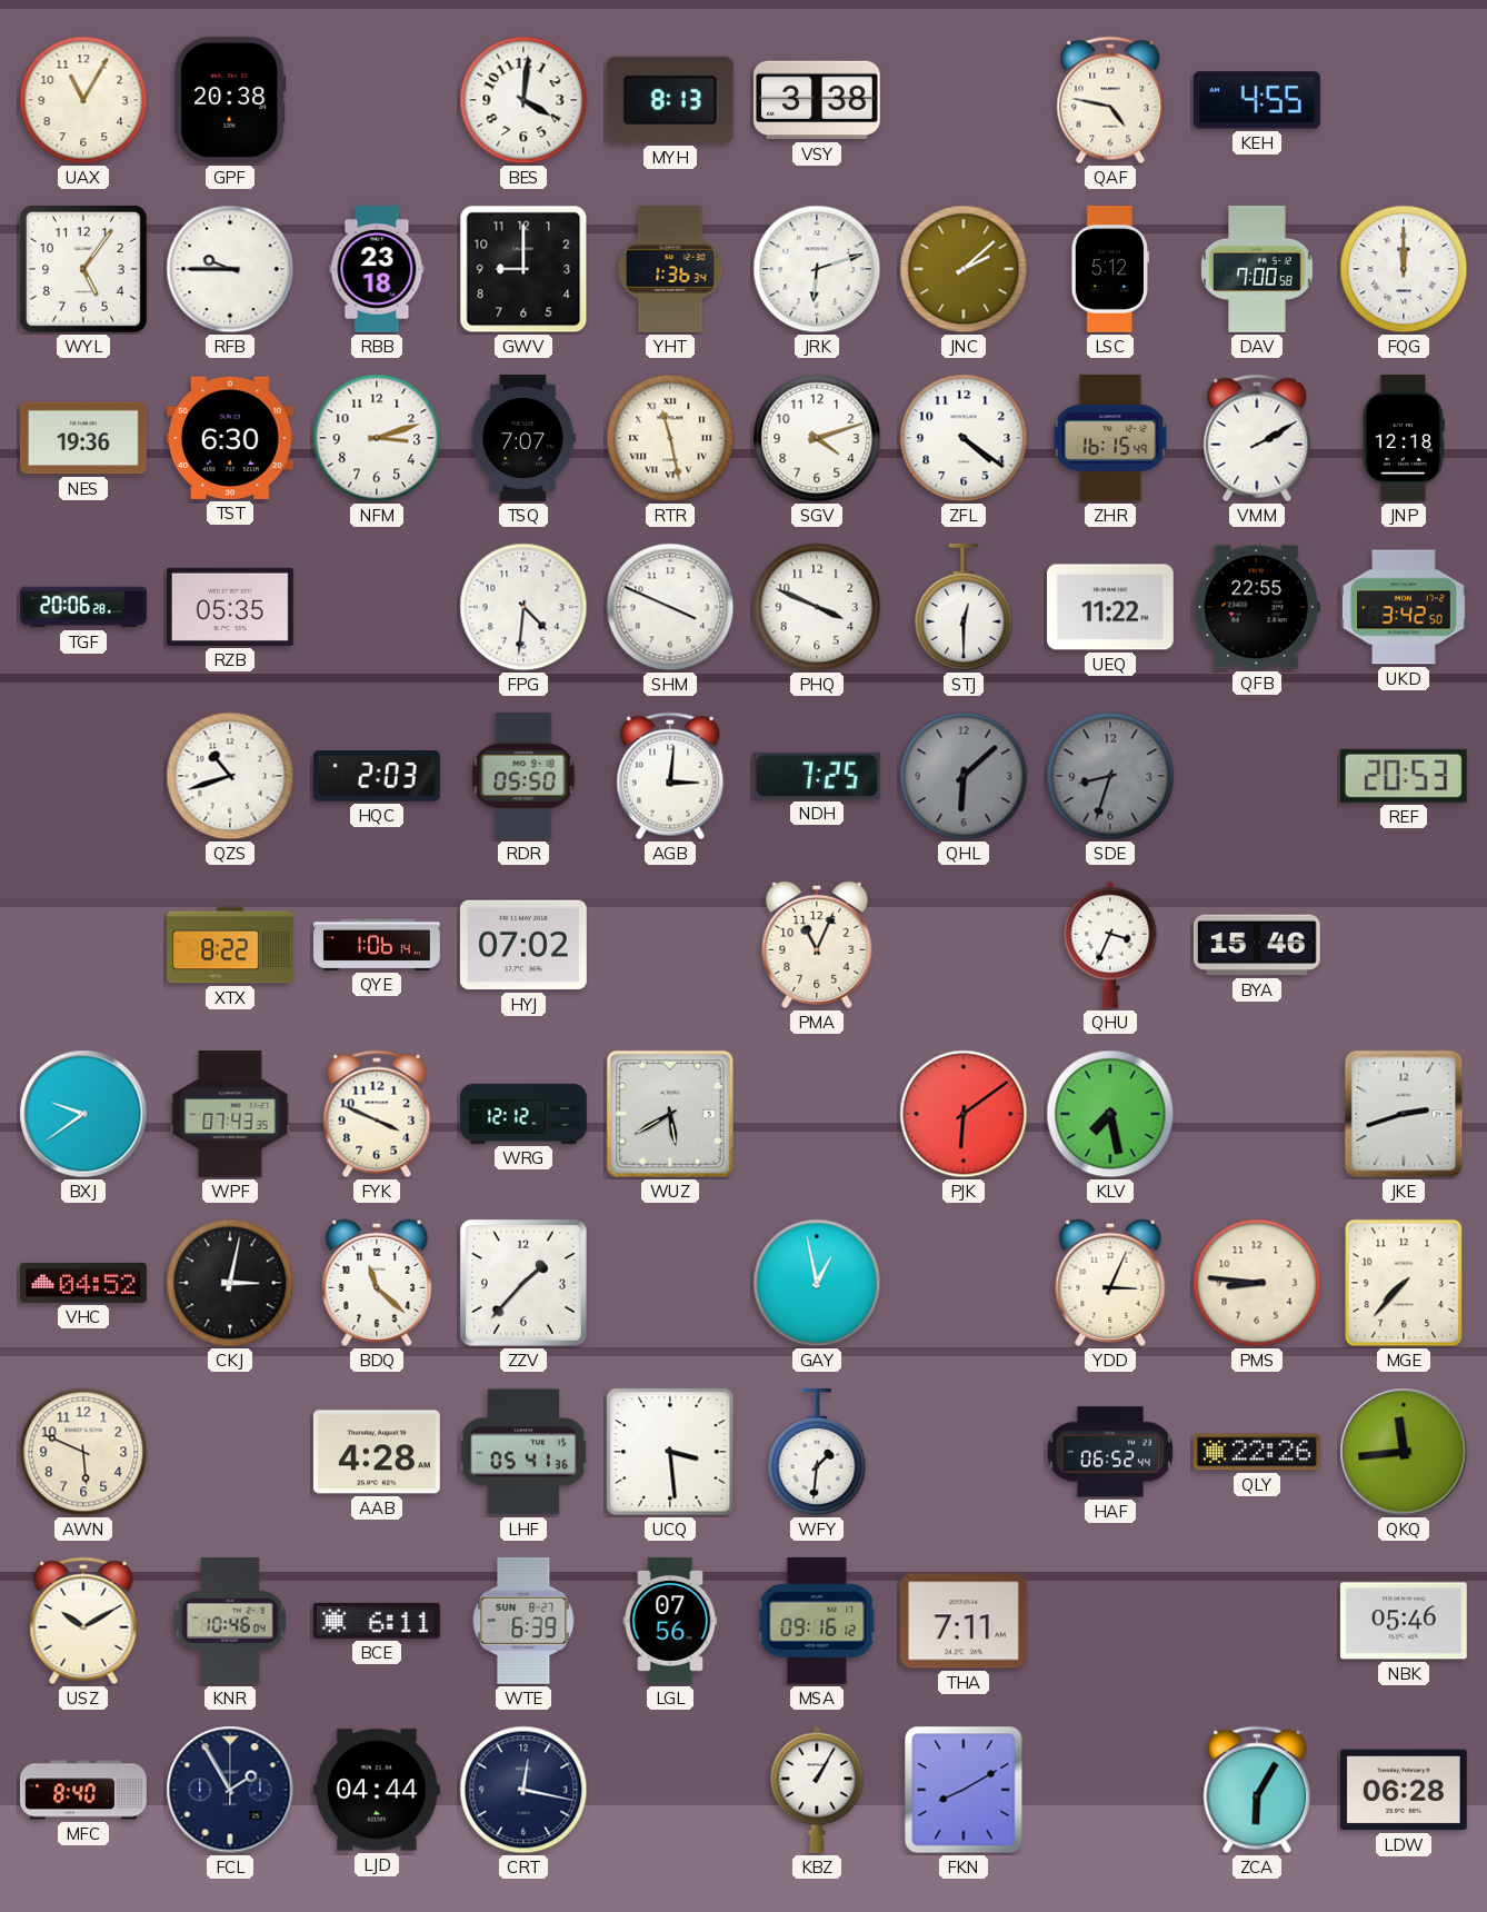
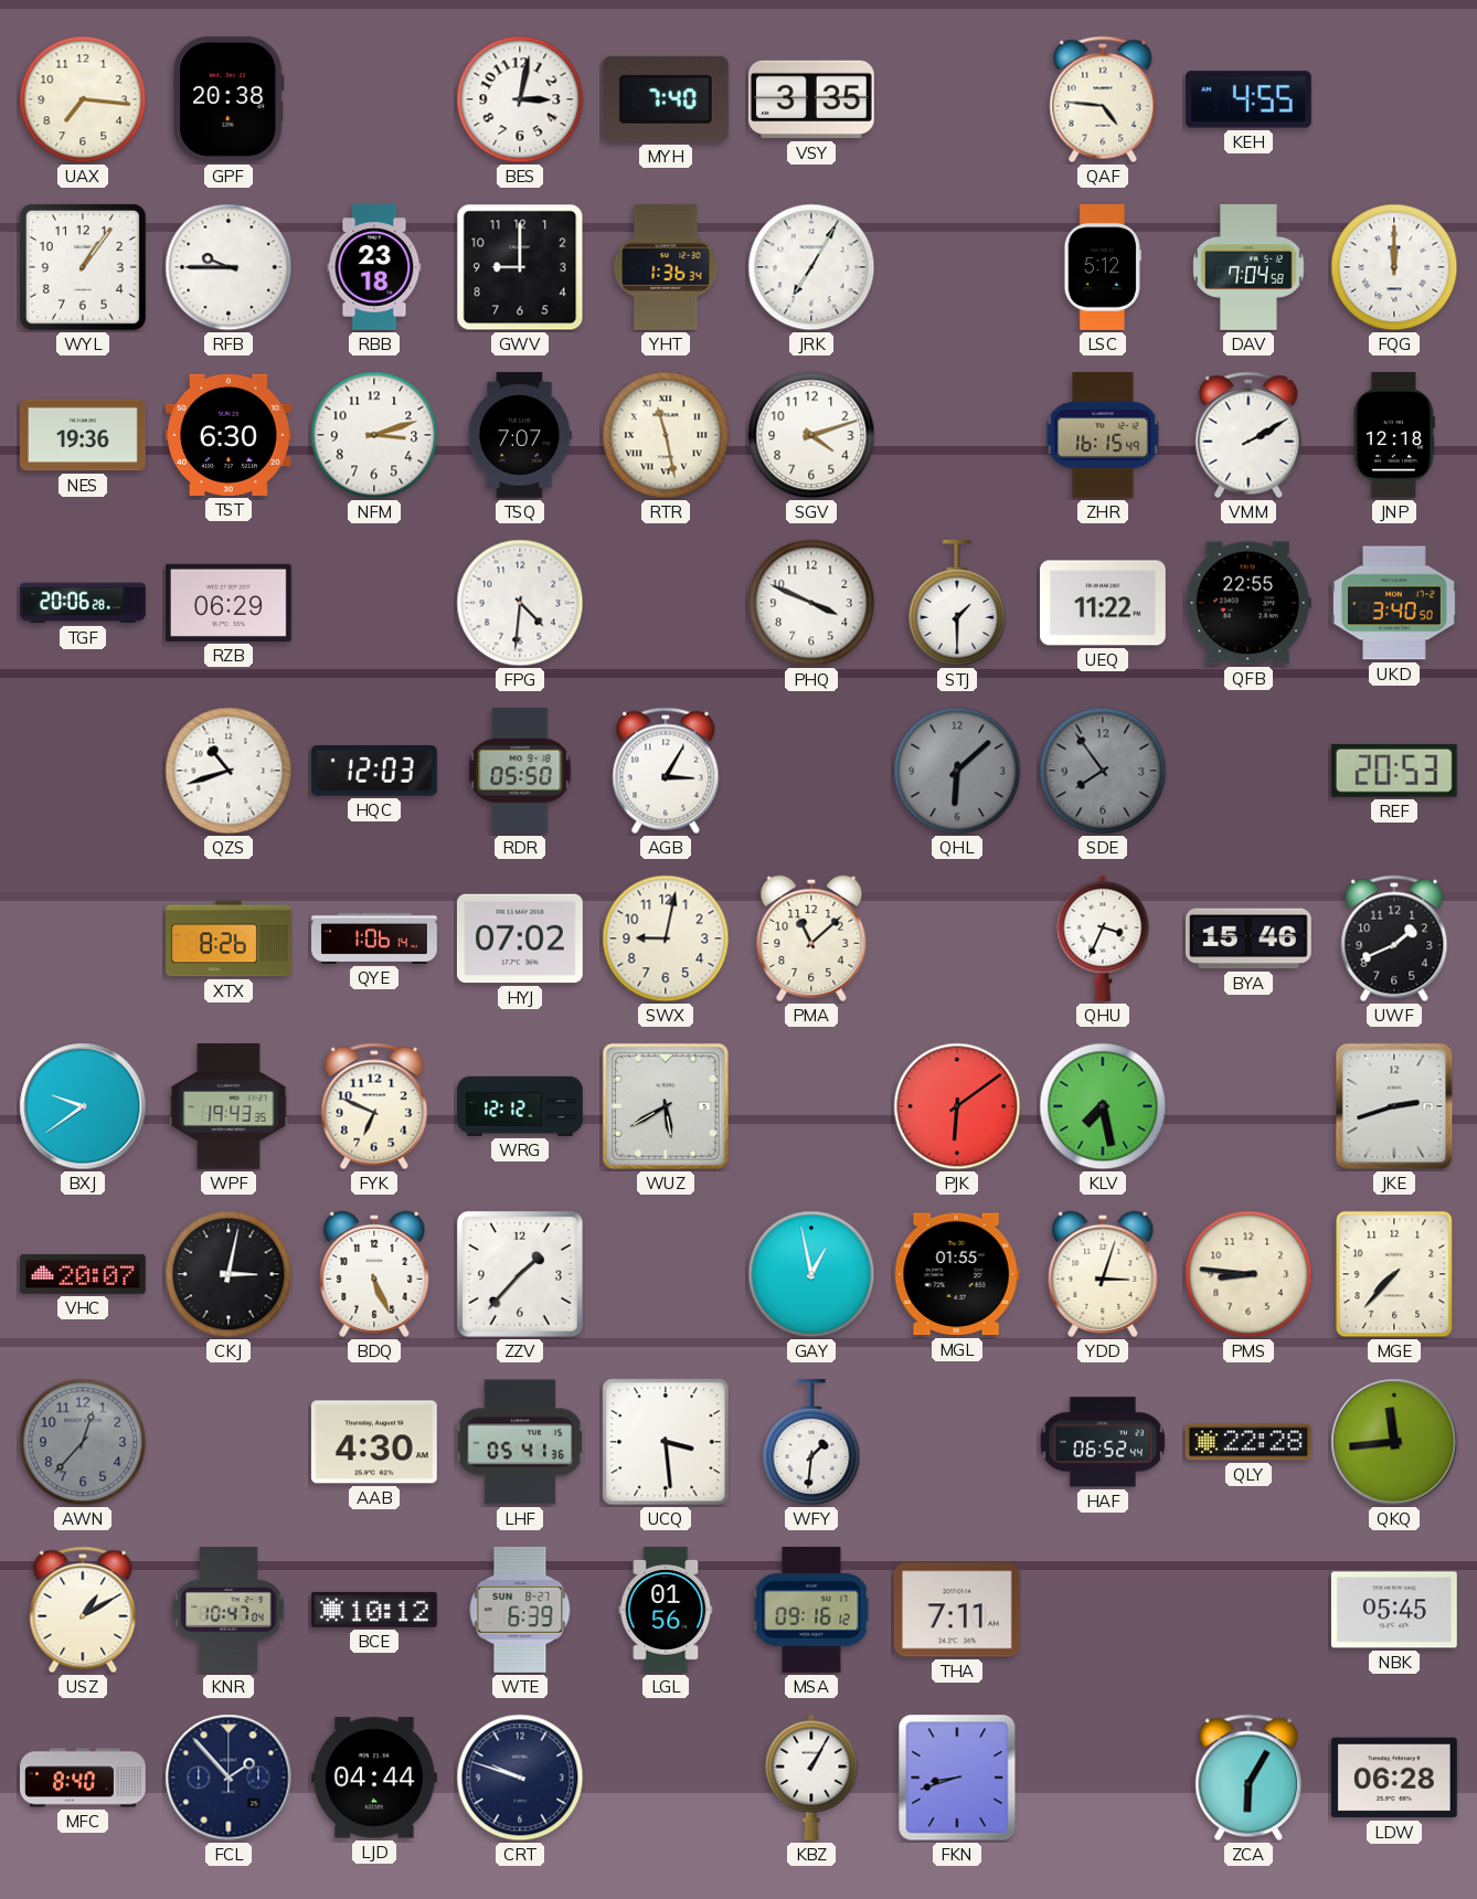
UAX: 11:05 -> 7:16
BES: 4:01 -> 3:02
MYH: 8:13 -> 7:40
VSY: 3:38 -> 3:35
QAF: 4:47 -> 4:46
WYL: 5:06 -> 1:06
JRK: 6:12 -> 7:05
JNC: 2:08 -> none
DAV: 7:00 -> 7:04
ZFL: 4:21 -> none
RZB: 05:35 -> 06:29
SHM: 3:49 -> none
STJ: 12:30 -> 1:30
UKD: 3:42 -> 3:40
HQC: 2:03 -> 12:03
AGB: 3:01 -> 3:05
NDH: 7:25 -> none
SDE: 8:33 -> 7:54
XTX: 8:22 -> 8:26
SWX: none -> 9:02
PMA: 11:04 -> 11:08
UWF: none -> 1:41
WPF: 07:43 -> 19:43
FYK: 3:49 -> 6:49
VHC: 04:52 -> 20:07
BDQ: 11:22 -> 5:26
MGL: none -> 01:55
YDD: 3:04 -> 3:03
AWN: 5:49 -> 12:37
AWN dial: cream -> grey
AAB: 4:28 -> 4:30
QLY: 22:26 -> 22:28
USZ: 10:10 -> 1:10
KNR: 10:46 -> 10:47
BCE: 6:11 -> 10:12
LGL: 07:56 -> 01:56
NBK: 05:46 -> 05:45
FCL: 1:55 -> 1:53
CRT: 12:17 -> 9:48
FKN: 8:10 -> 8:42
